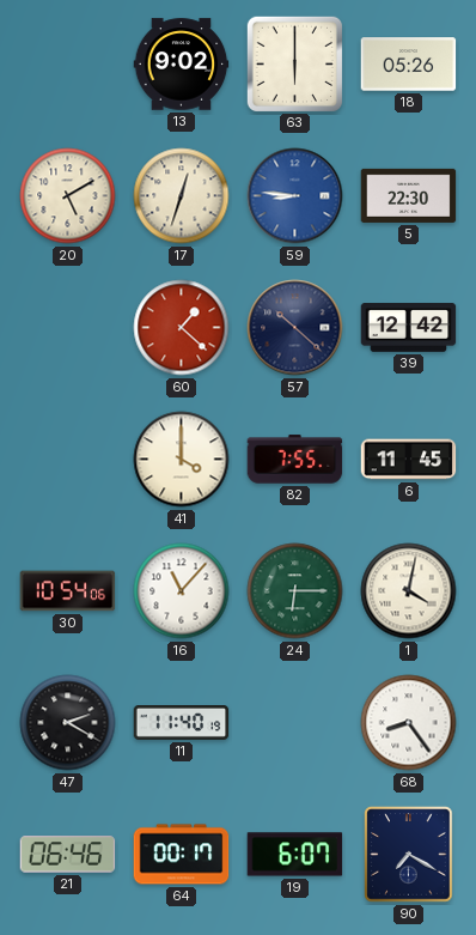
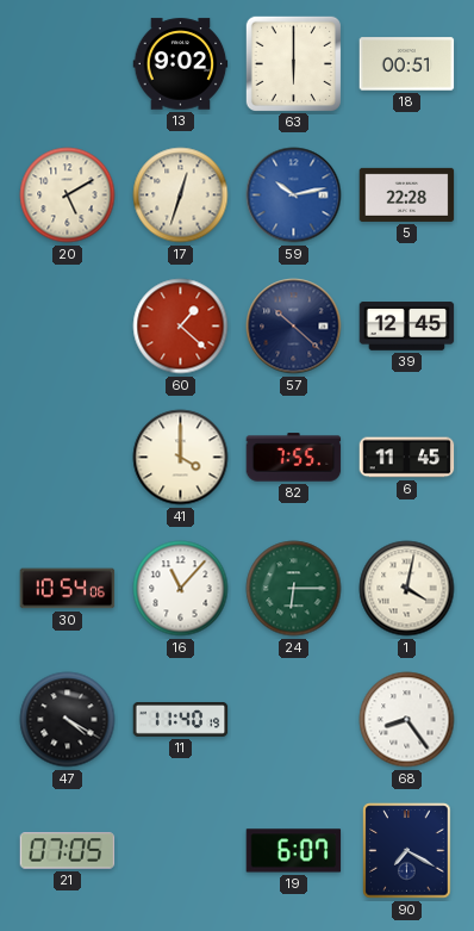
18: 05:26 -> 00:51
59: 8:46 -> 10:13
5: 22:30 -> 22:28
39: 12:42 -> 12:45
47: 2:20 -> 4:20
21: 06:46 -> 07:05
64: 00:17 -> none
